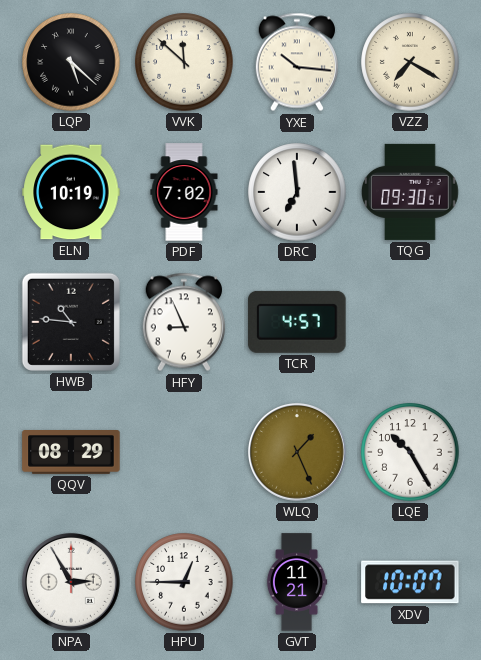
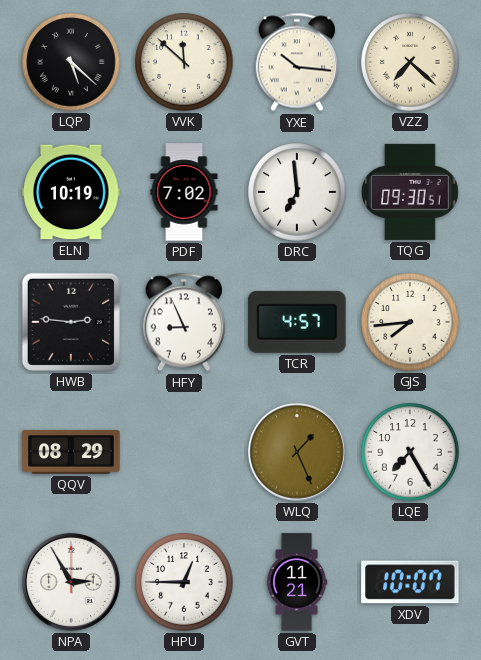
VZZ: 7:20 -> 7:22
HWB: 10:46 -> 2:46
GJS: none -> 7:44
LQE: 10:25 -> 7:25
